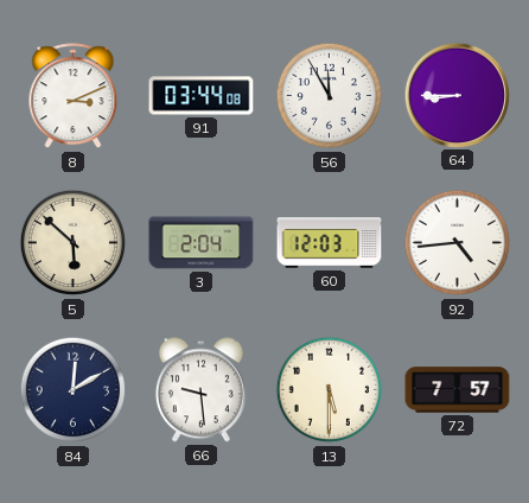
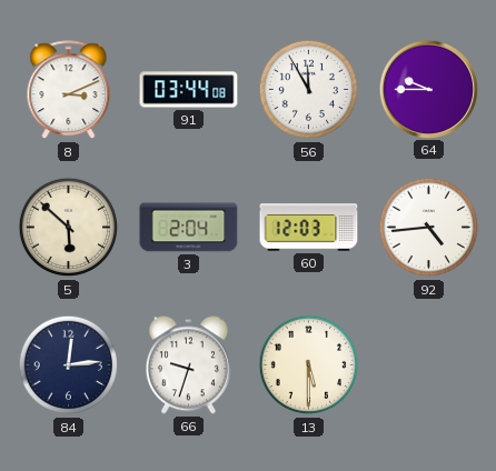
64: 8:45 -> 9:45
84: 12:10 -> 12:14
66: 9:29 -> 9:33
72: 7:57 -> none
